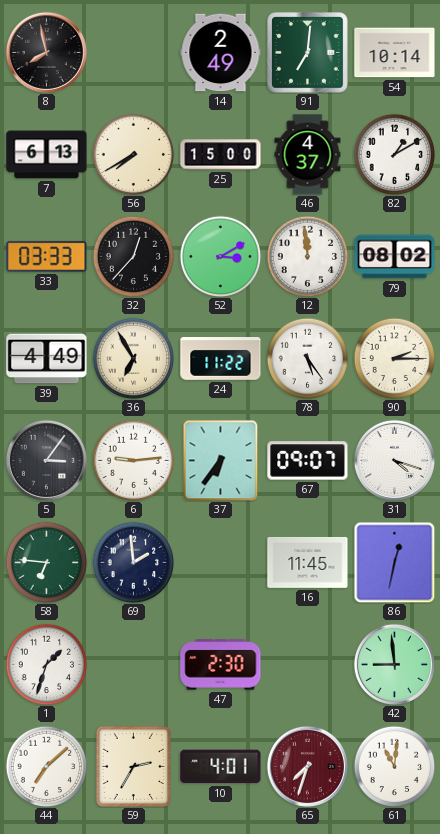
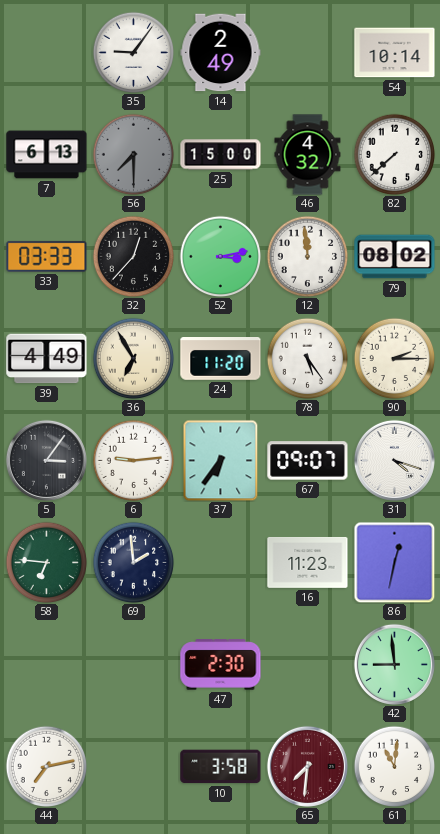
8: 7:58 -> none
35: none -> 9:06
91: 7:01 -> none
56: 7:40 -> 7:30
56 dial: cream -> grey
46: 4:37 -> 4:32
82: 1:10 -> 7:38
52: 3:10 -> 3:13
24: 11:22 -> 11:20
16: 11:45 -> 11:23
1: 1:33 -> none
44: 7:08 -> 7:13
59: 2:35 -> none
10: 4:01 -> 3:58
65: 7:33 -> 7:31
